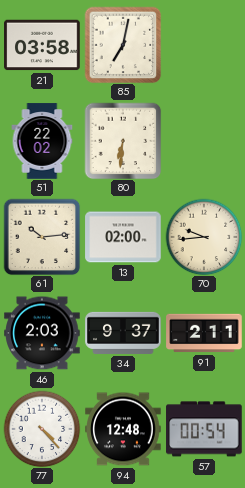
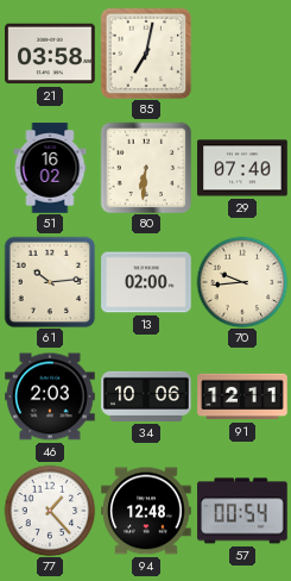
51: 22:02 -> 16:02
29: none -> 07:40
34: 9:37 -> 10:06
91: 2:11 -> 12:11
77: 4:23 -> 1:23
